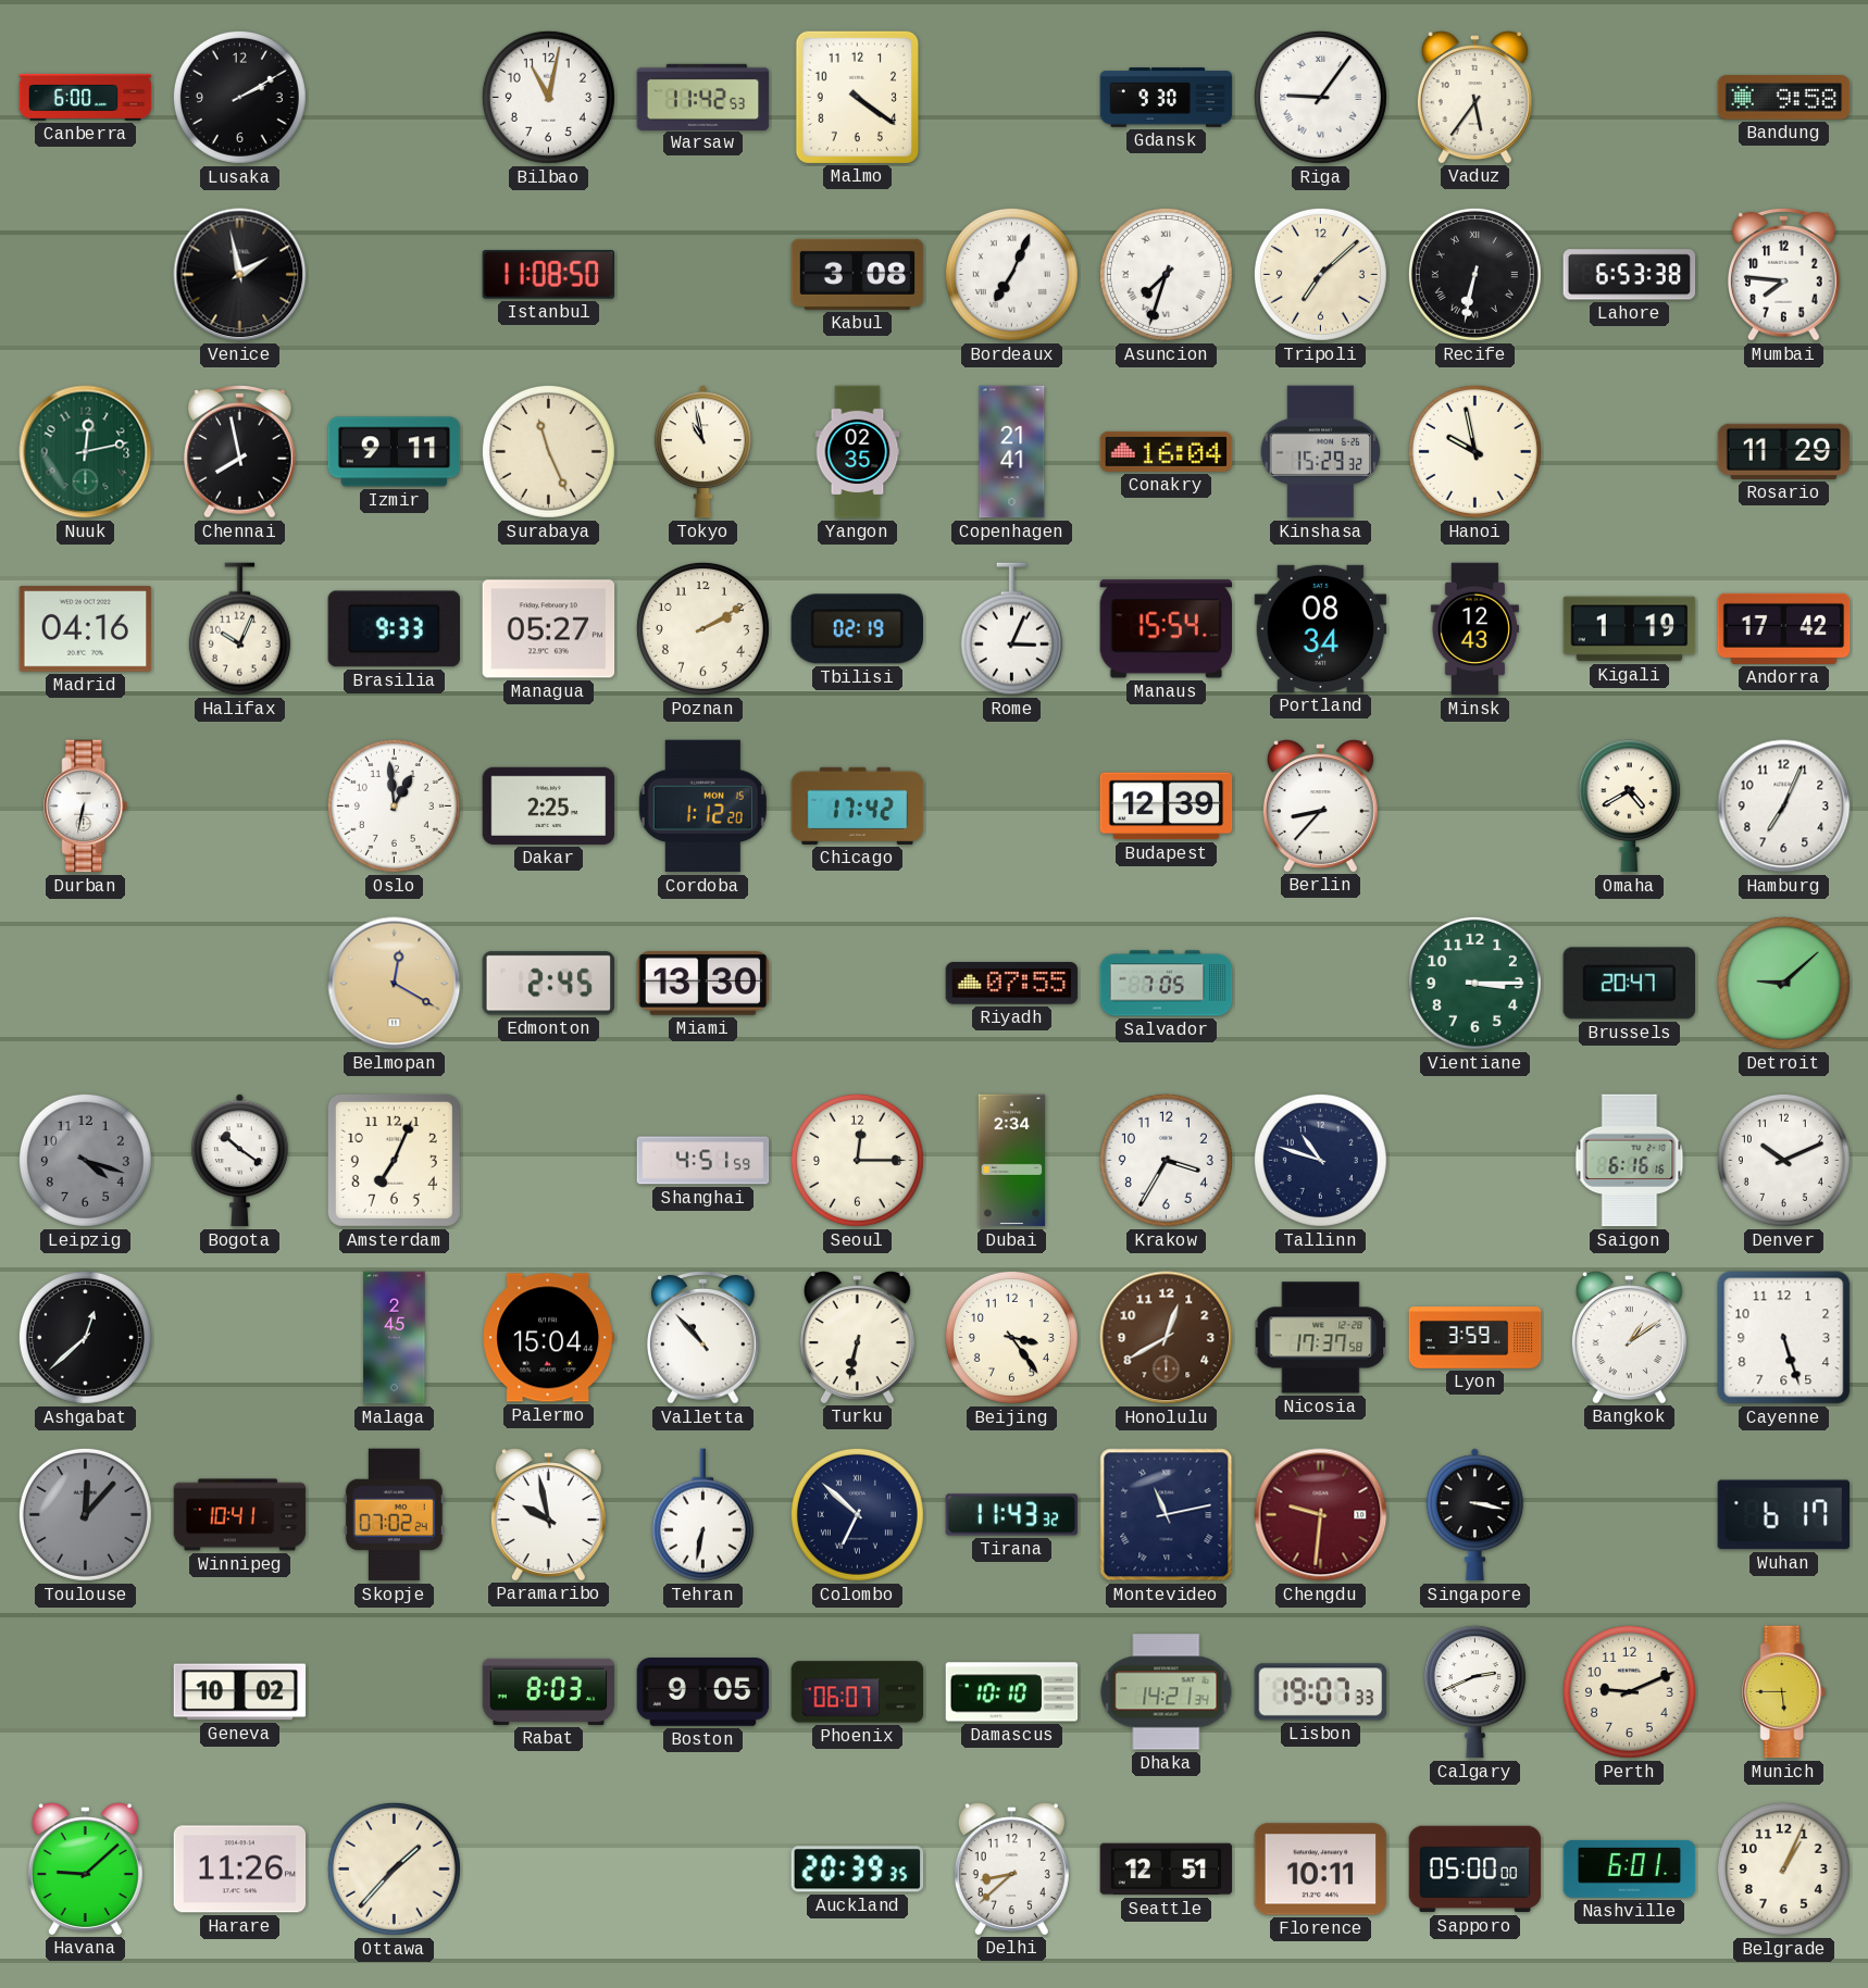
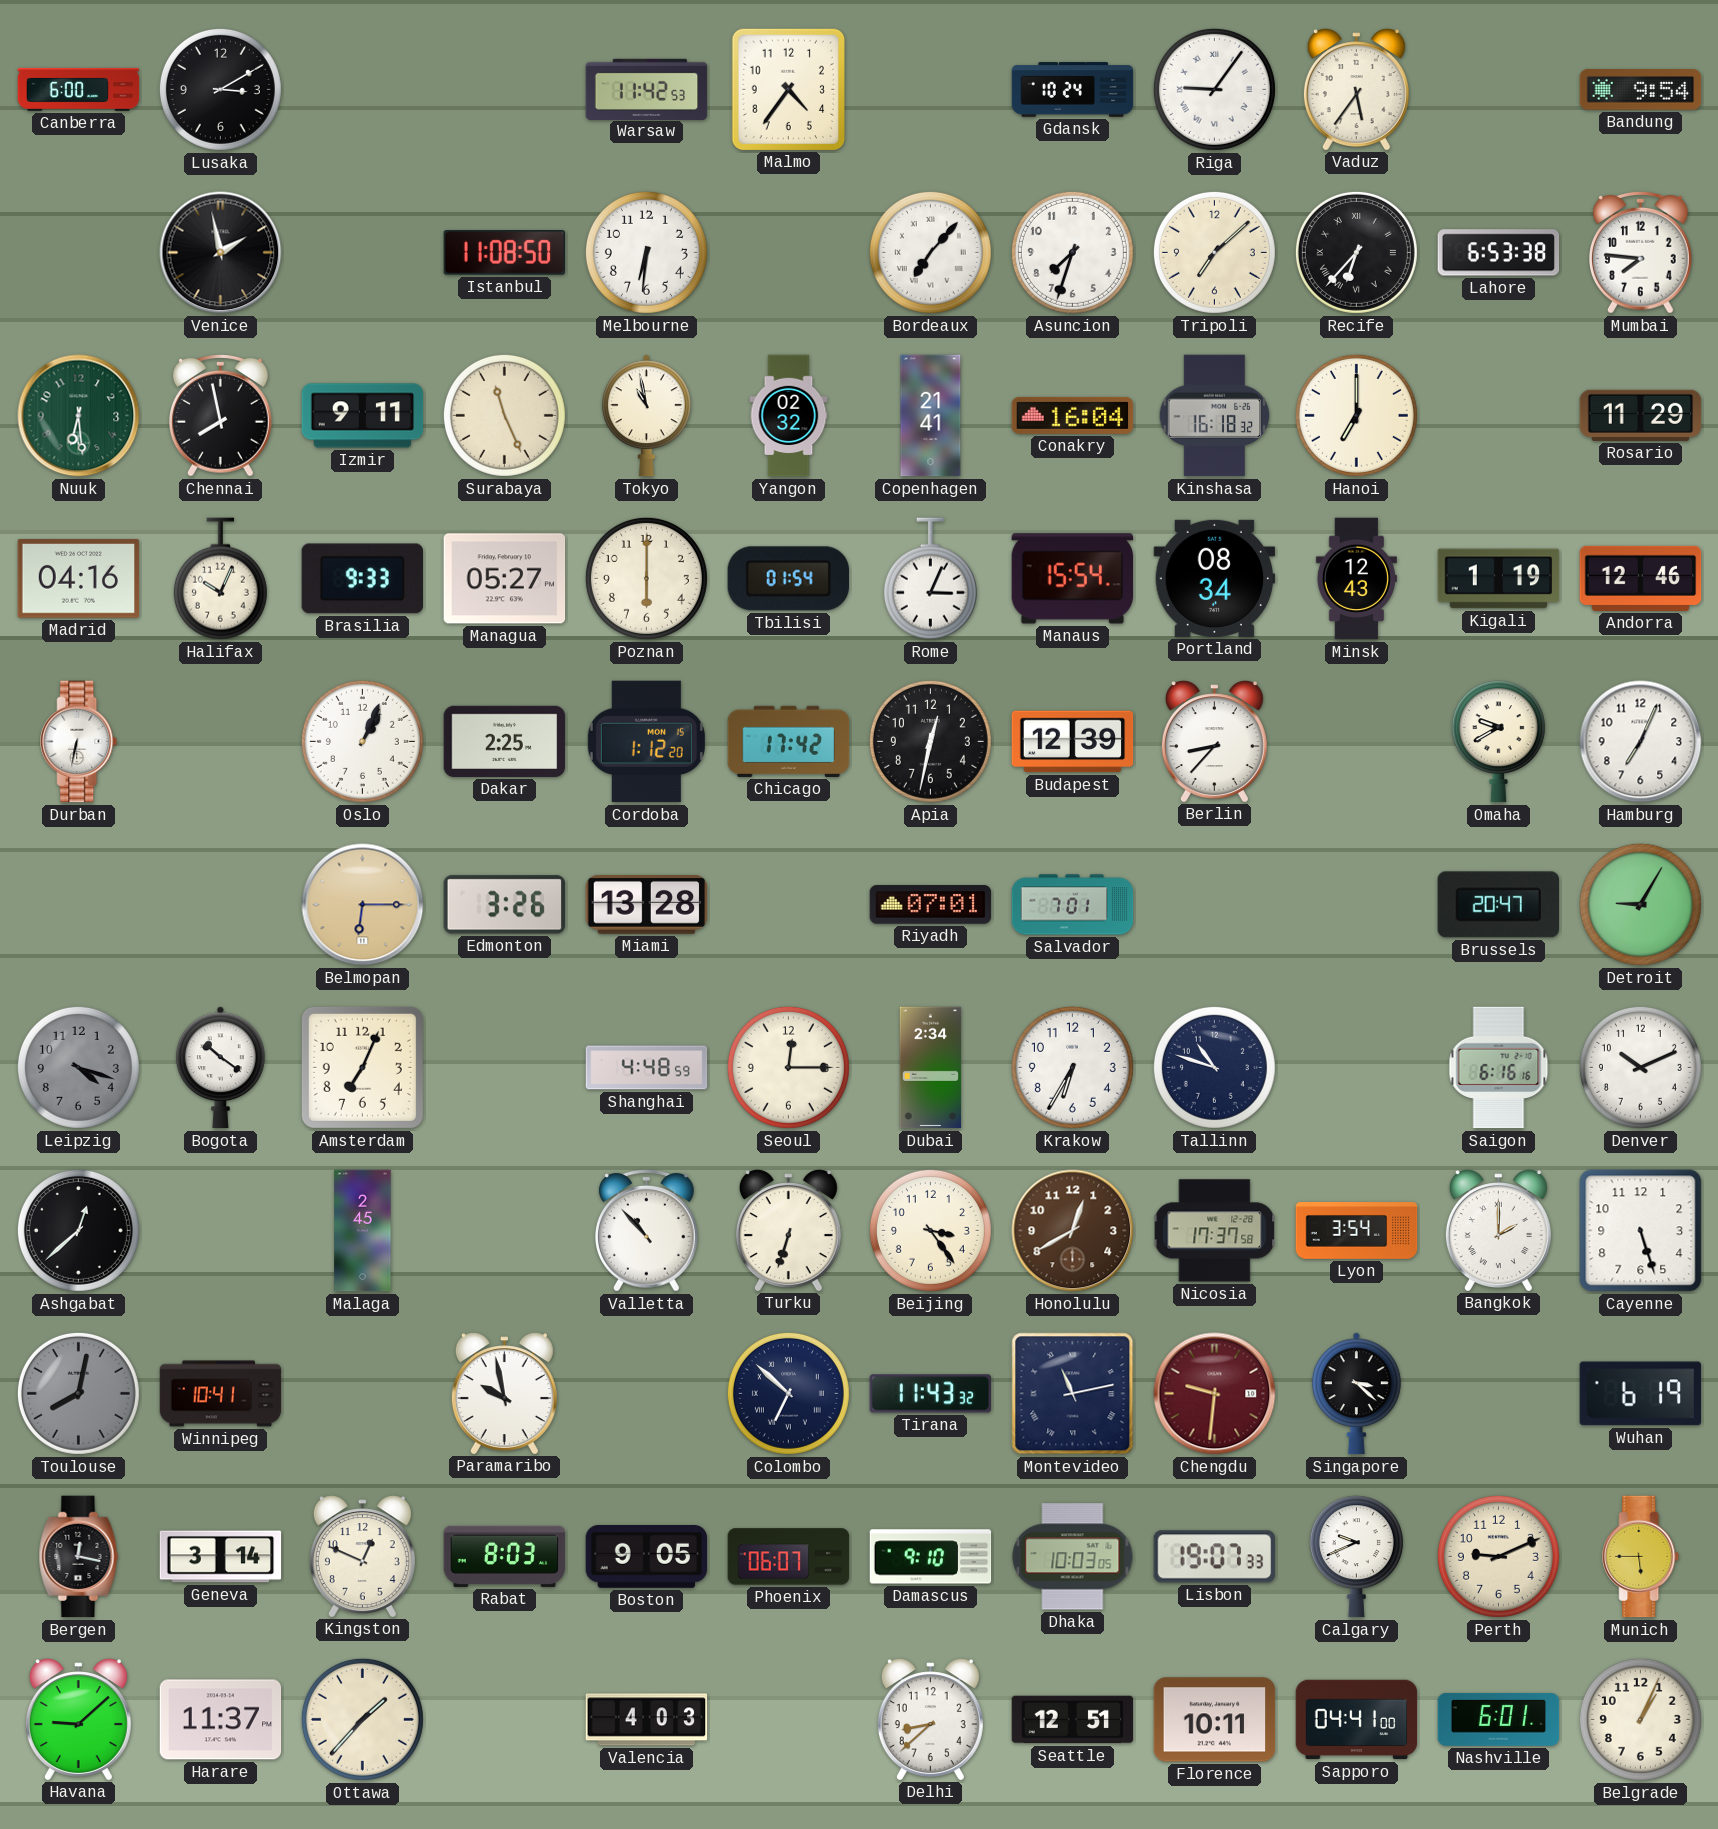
Lusaka: 2:10 -> 3:10
Bilbao: 11:02 -> none
Malmo: 4:21 -> 4:36
Gdansk: 9:30 -> 10:24
Bandung: 9:58 -> 9:54
Melbourne: none -> 6:31
Kabul: 3:08 -> none
Bordeaux: 7:04 -> 7:07
Asuncion numerals: Roman -> Arabic
Recife: 6:32 -> 6:37
Nuuk: 12:13 -> 6:29
Yangon: 02:35 -> 02:32
Kinshasa: 15:29 -> 16:18
Hanoi: 9:58 -> 7:00
Poznan: 2:10 -> 6:00
Tbilisi: 02:19 -> 01:54
Andorra: 17:42 -> 12:46
Oslo: 12:59 -> 1:04
Apia: none -> 12:32
Omaha: 4:40 -> 9:40
Belmopan: 12:20 -> 6:15
Edmonton: 2:45 -> 3:26
Miami: 13:30 -> 13:28
Riyadh: 07:55 -> 07:01
Salvador: 7:05 -> 7:01
Vientiane: 3:15 -> none
Detroit: 9:08 -> 9:05
Shanghai: 4:51 -> 4:48
Krakow: 3:35 -> 6:35
Palermo: 15:04 -> none
Turku: 6:32 -> 6:33
Lyon: 3:59 -> 3:54
Bangkok: 1:09 -> 2:00
Toulouse: 12:07 -> 8:02
Skopje: 07:02 -> none
Tehran: 6:32 -> none
Singapore: 3:17 -> 3:22
Wuhan: 6:17 -> 6:19
Bergen: none -> 12:17
Geneva: 10:02 -> 3:14
Kingston: none -> 12:49
Damascus: 10:10 -> 9:10
Dhaka: 14:21 -> 10:03
Calgary: 2:41 -> 9:41
Harare: 11:26 -> 11:37
Valencia: none -> 4:03
Auckland: 20:39 -> none
Sapporo: 05:00 -> 04:41
